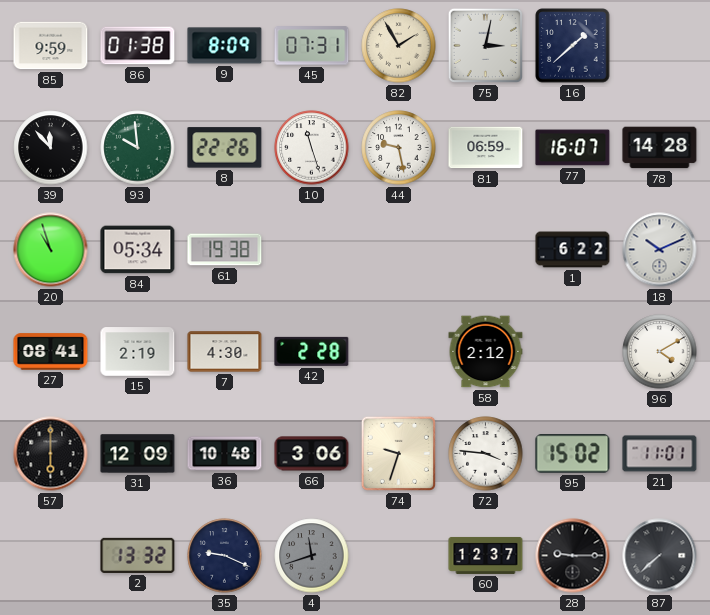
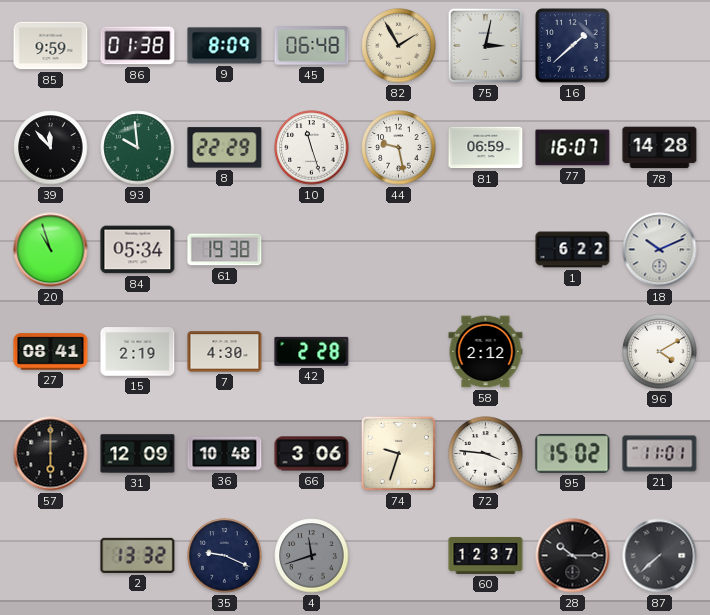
45: 07:31 -> 06:48
8: 22:26 -> 22:29
28: 9:15 -> 10:15
